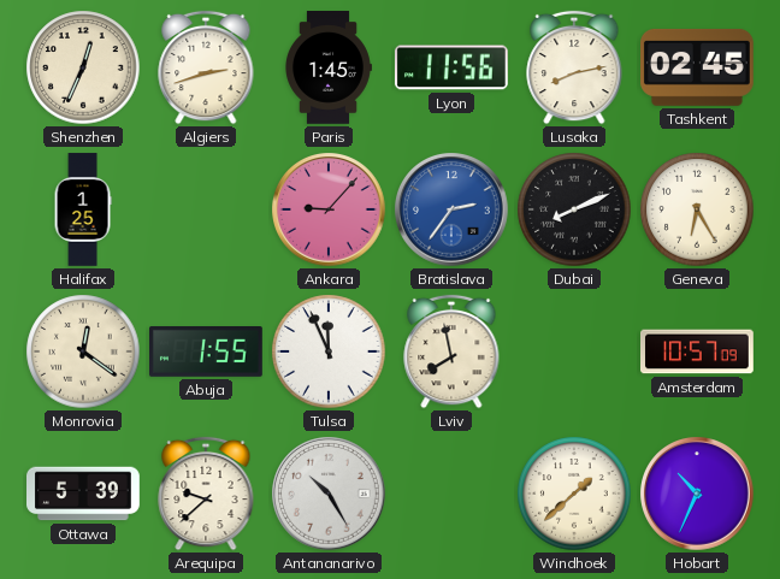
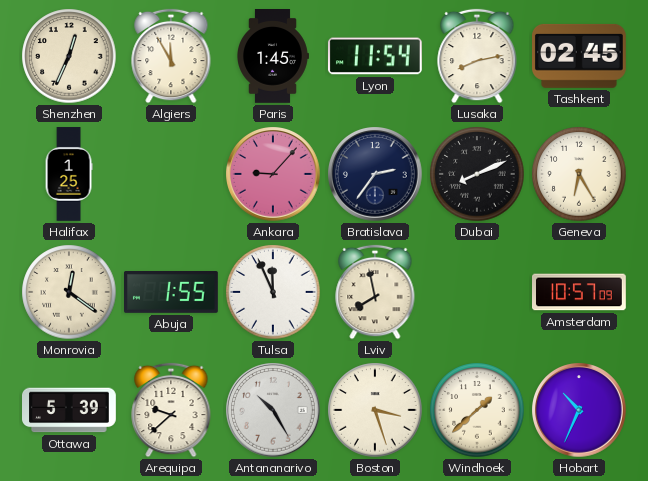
Algiers: 2:42 -> 11:55
Lyon: 11:56 -> 11:54
Bratislava dial: blue -> navy
Boston: none -> 3:27
